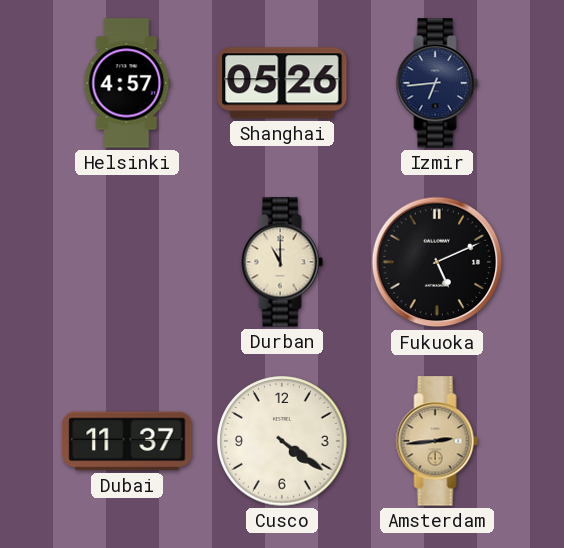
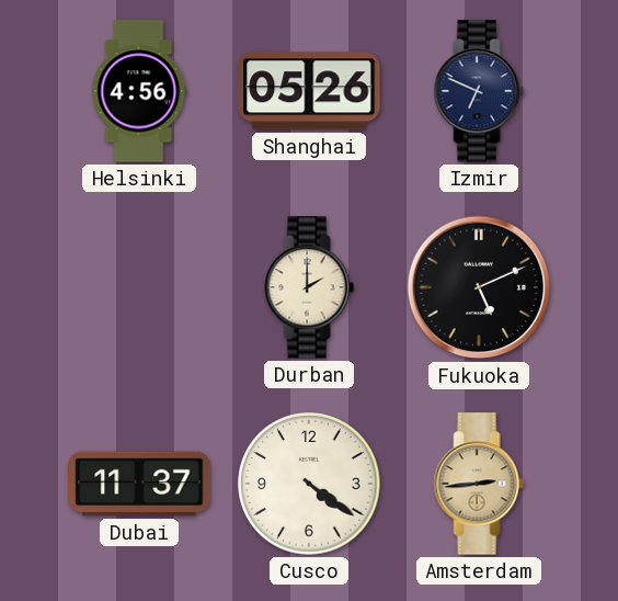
Helsinki: 4:57 -> 4:56
Izmir: 6:44 -> 6:49
Durban: 11:00 -> 2:00
